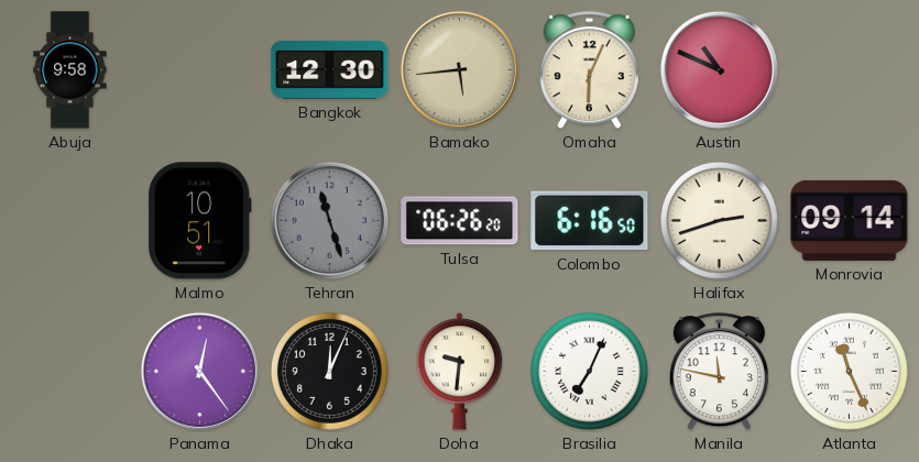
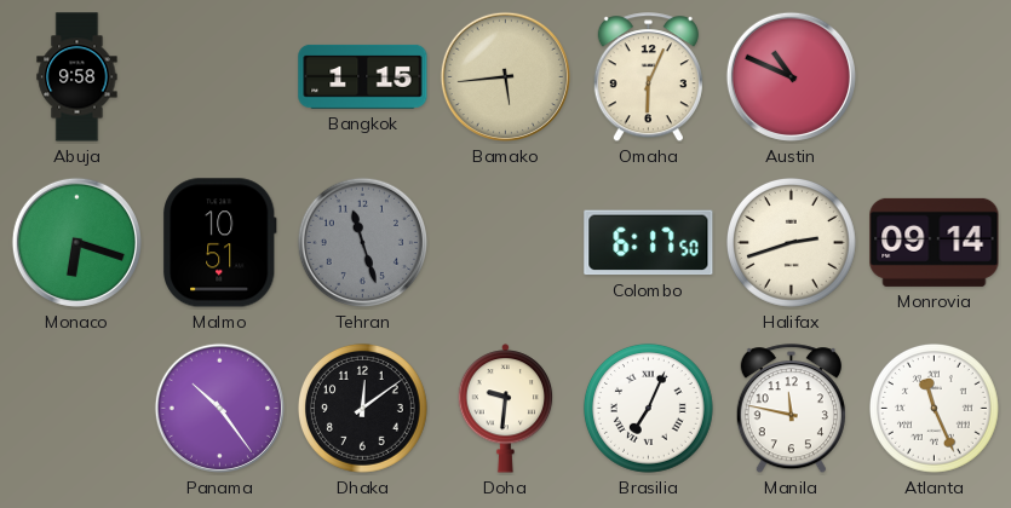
Bangkok: 12:30 -> 1:15
Monaco: none -> 6:18
Tulsa: 06:26 -> none
Colombo: 6:16 -> 6:17
Panama: 12:24 -> 10:24
Dhaka: 12:04 -> 12:09
